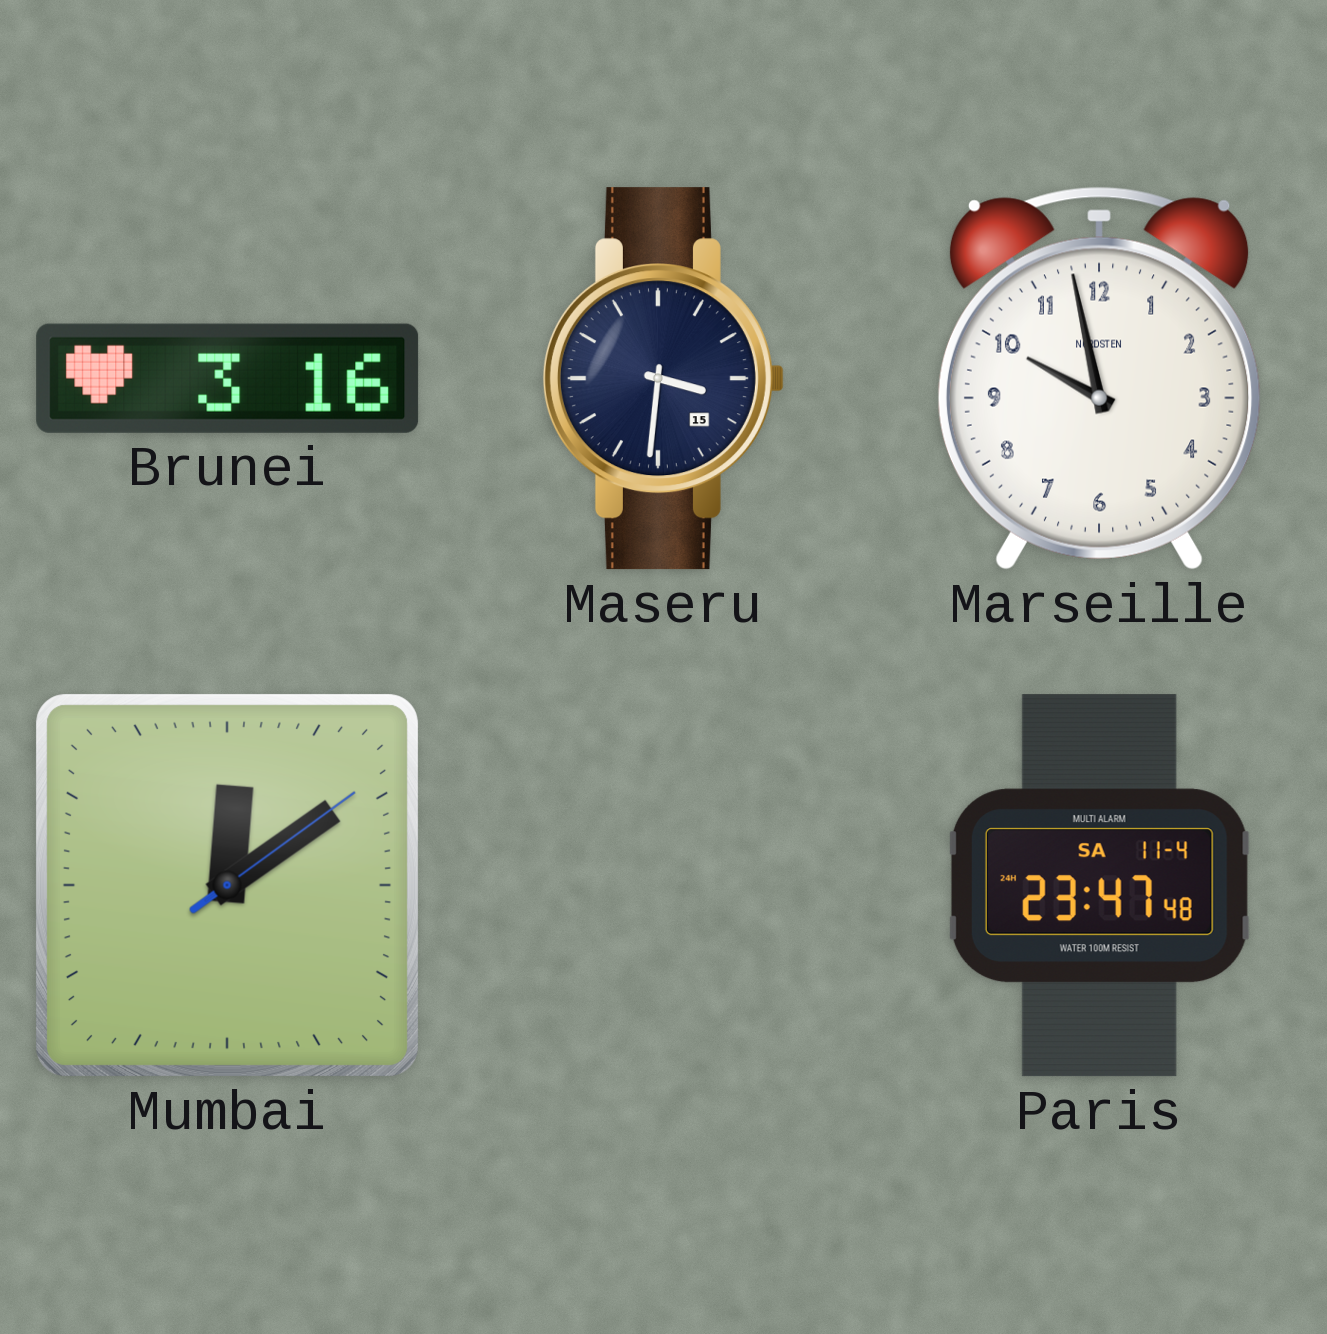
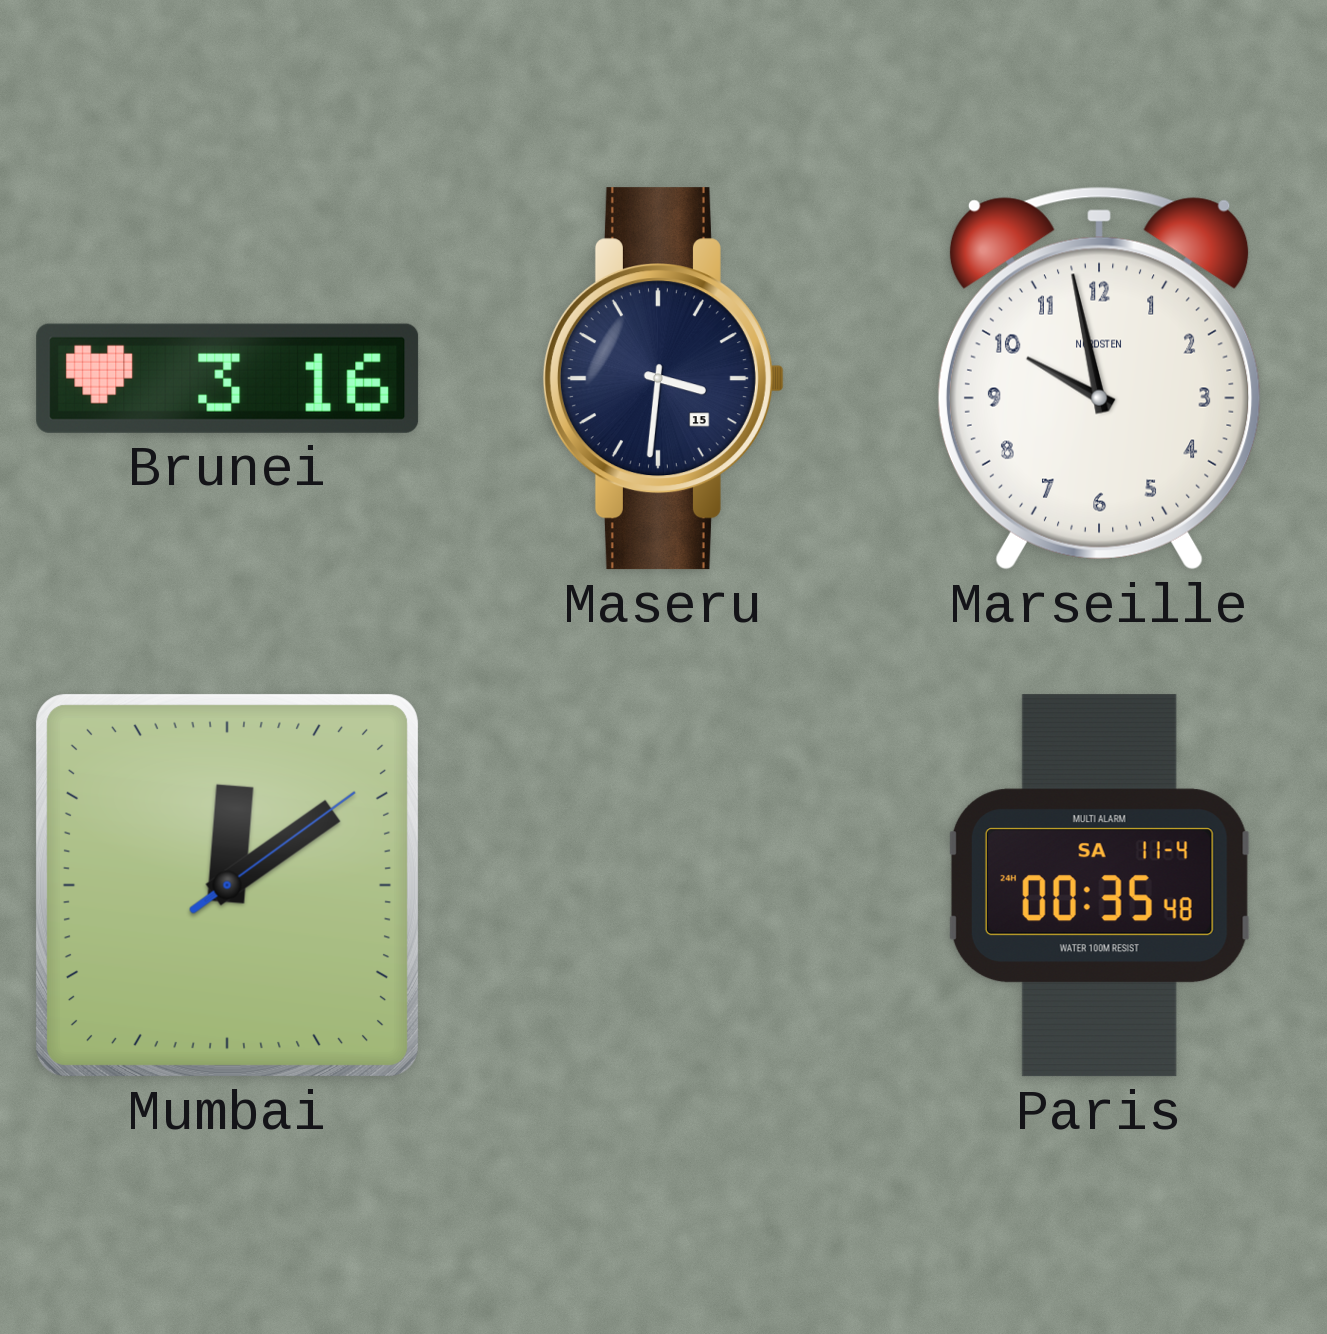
Paris: 23:47 -> 00:35
